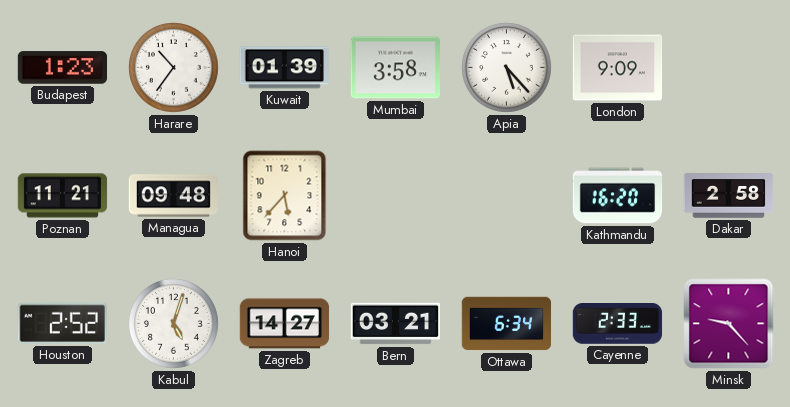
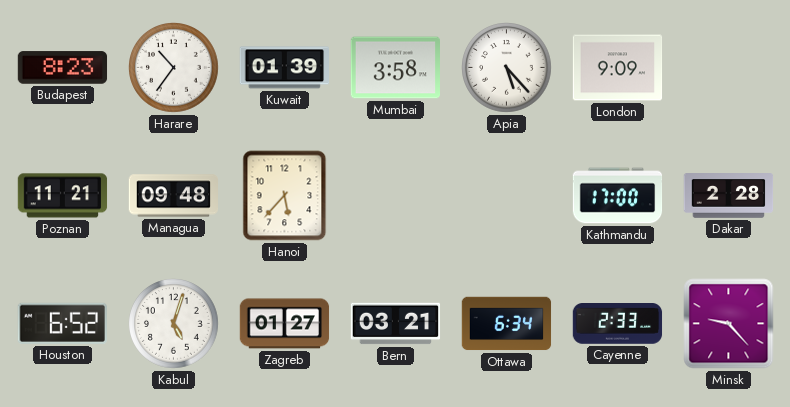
Budapest: 1:23 -> 8:23
Kathmandu: 16:20 -> 17:00
Dakar: 2:58 -> 2:28
Houston: 2:52 -> 6:52
Zagreb: 14:27 -> 01:27
